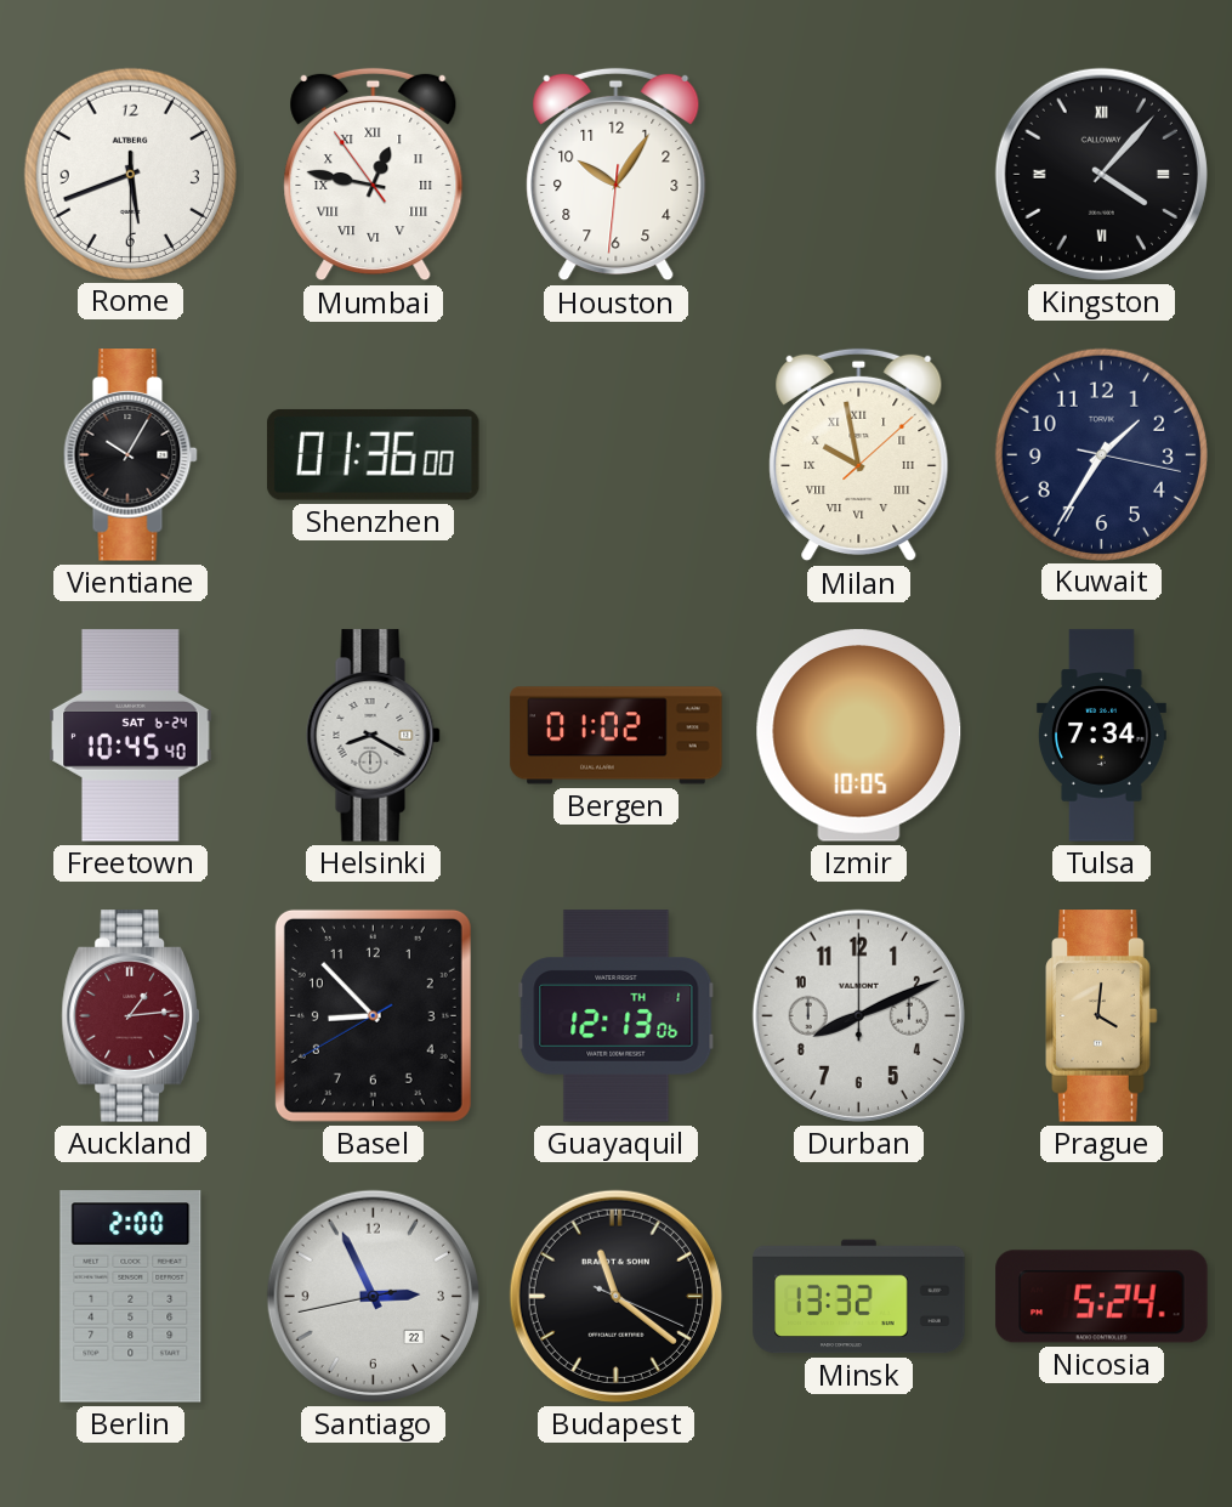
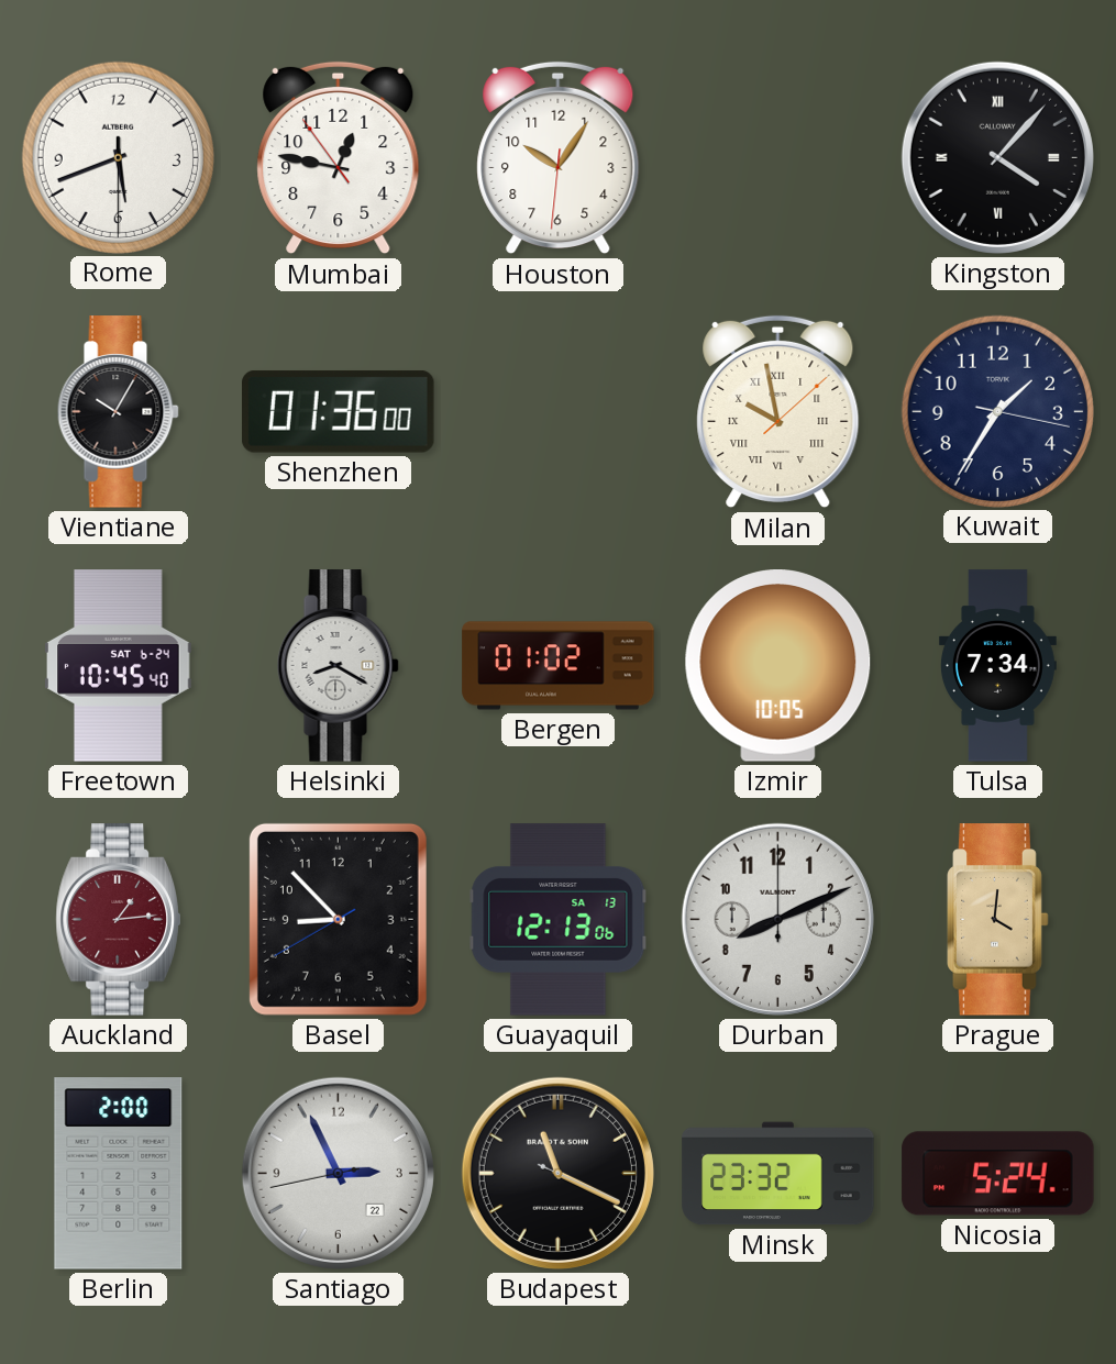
Mumbai numerals: Roman -> Arabic
Guayaquil date: TH 1 -> SA 13
Budapest: 11:21 -> 11:19
Minsk: 13:32 -> 23:32
